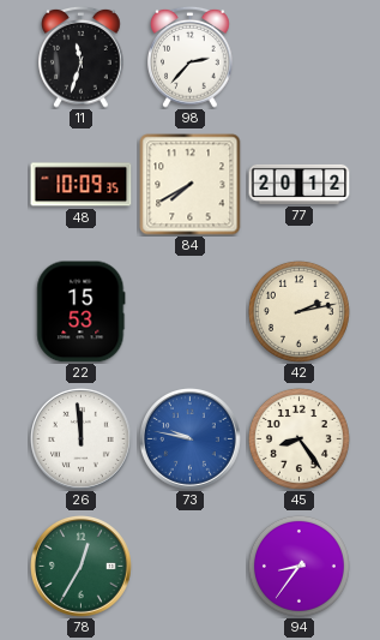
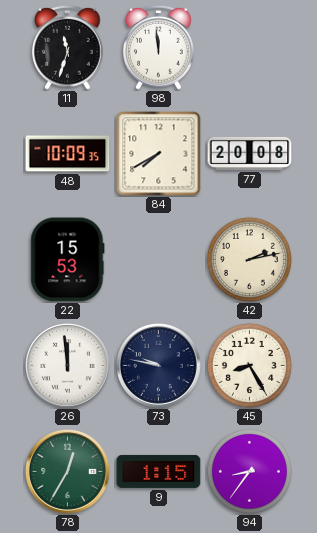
98: 2:37 -> 11:59
77: 20:12 -> 20:08
73 dial: blue -> navy
45: 8:24 -> 8:25
9: none -> 1:15
